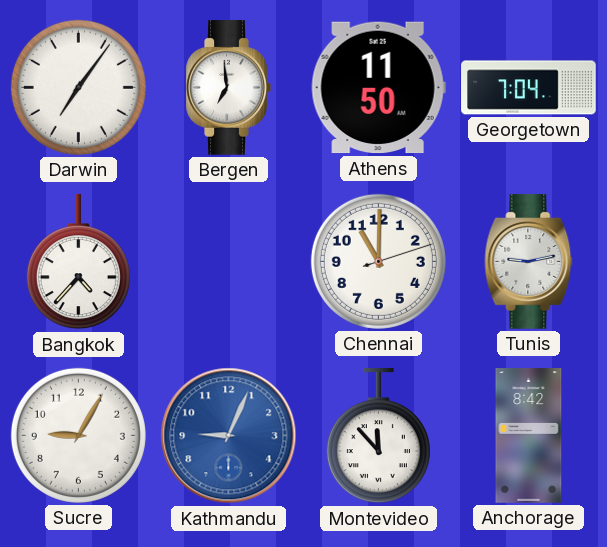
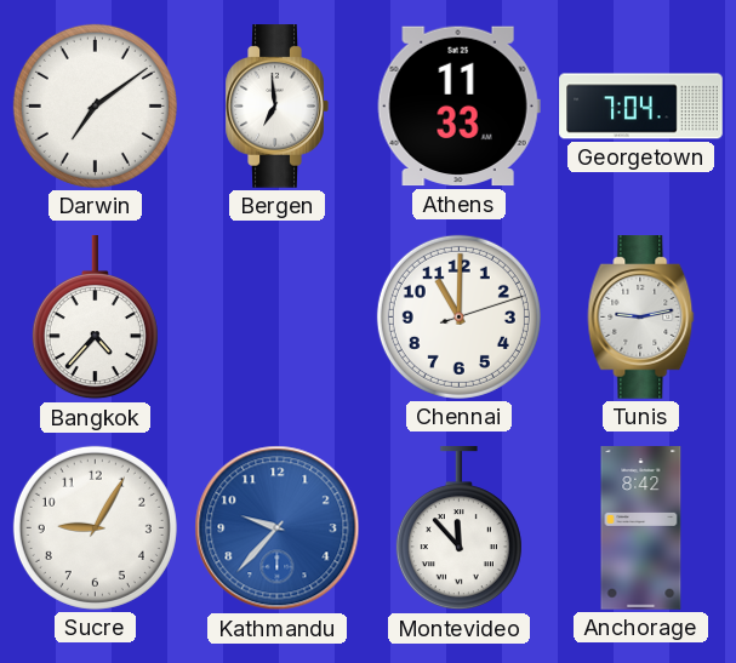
Darwin: 7:06 -> 7:09
Athens: 11:50 -> 11:33
Kathmandu: 9:04 -> 9:37
